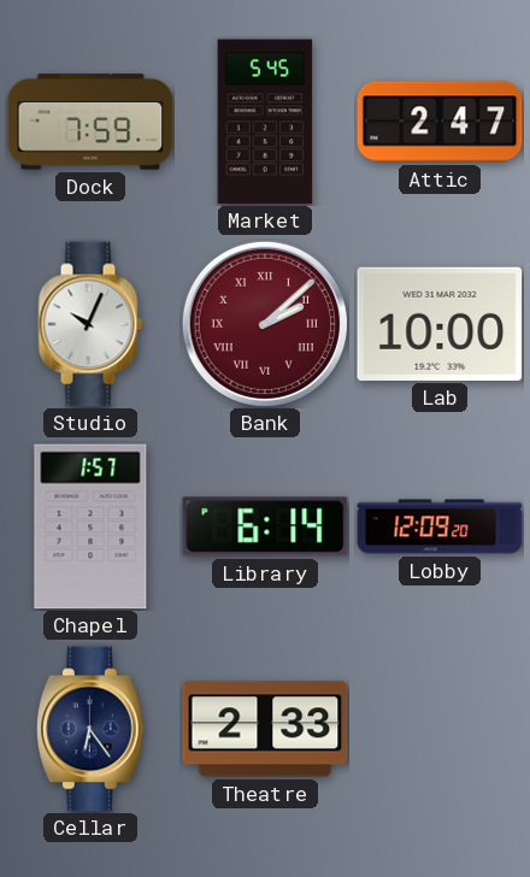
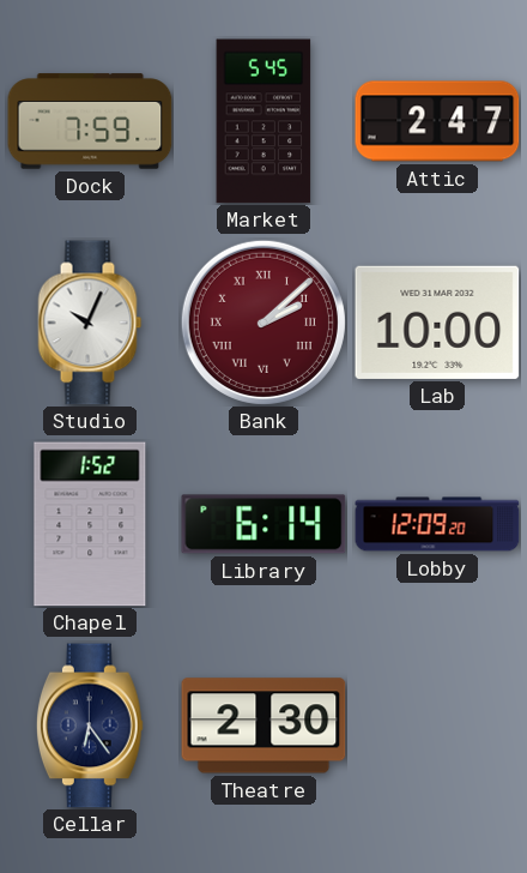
Chapel: 1:57 -> 1:52
Theatre: 2:33 -> 2:30
